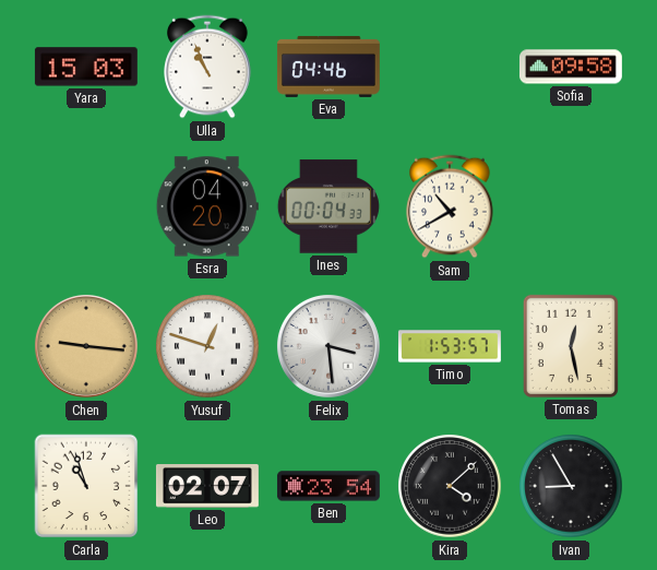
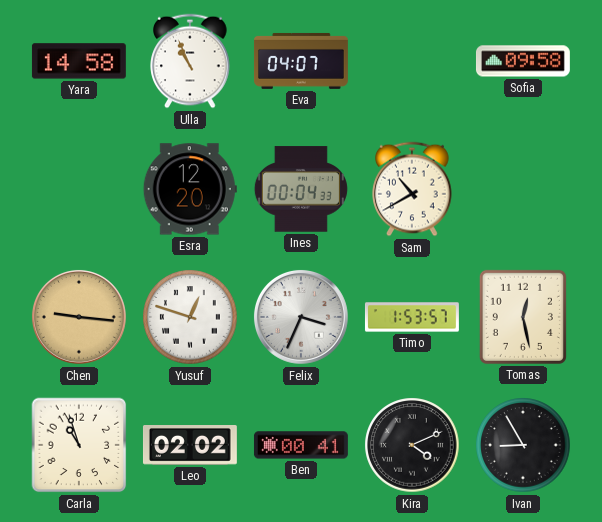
Yara: 15:03 -> 14:58
Eva: 04:46 -> 04:07
Esra: 04:20 -> 12:20
Felix: 3:29 -> 3:34
Leo: 02:07 -> 02:02
Ben: 23:54 -> 00:41
Kira: 4:08 -> 4:11
